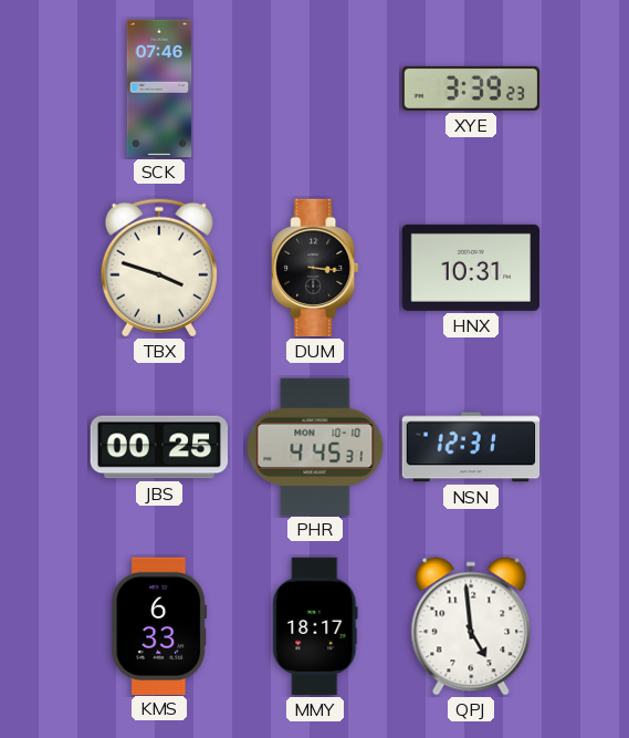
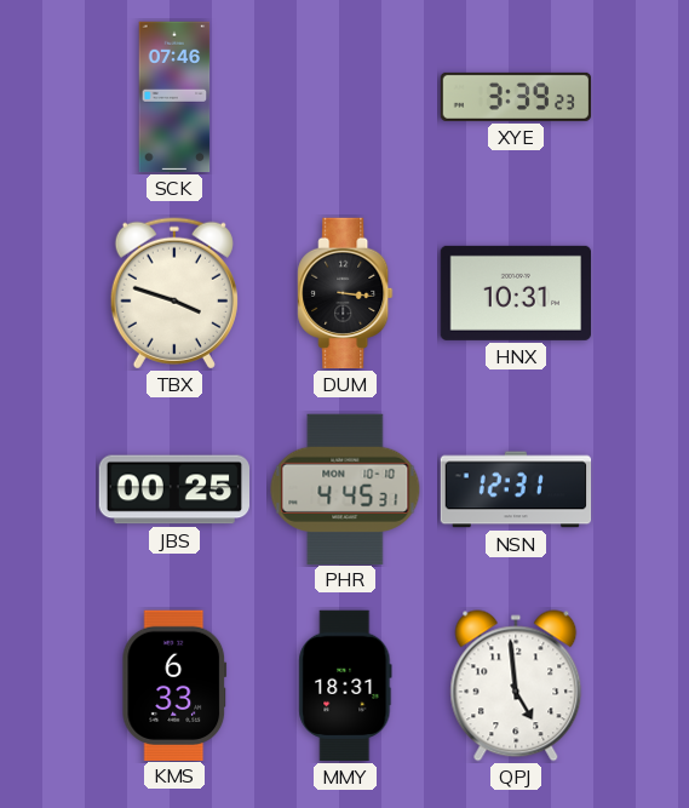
MMY: 18:17 -> 18:31
